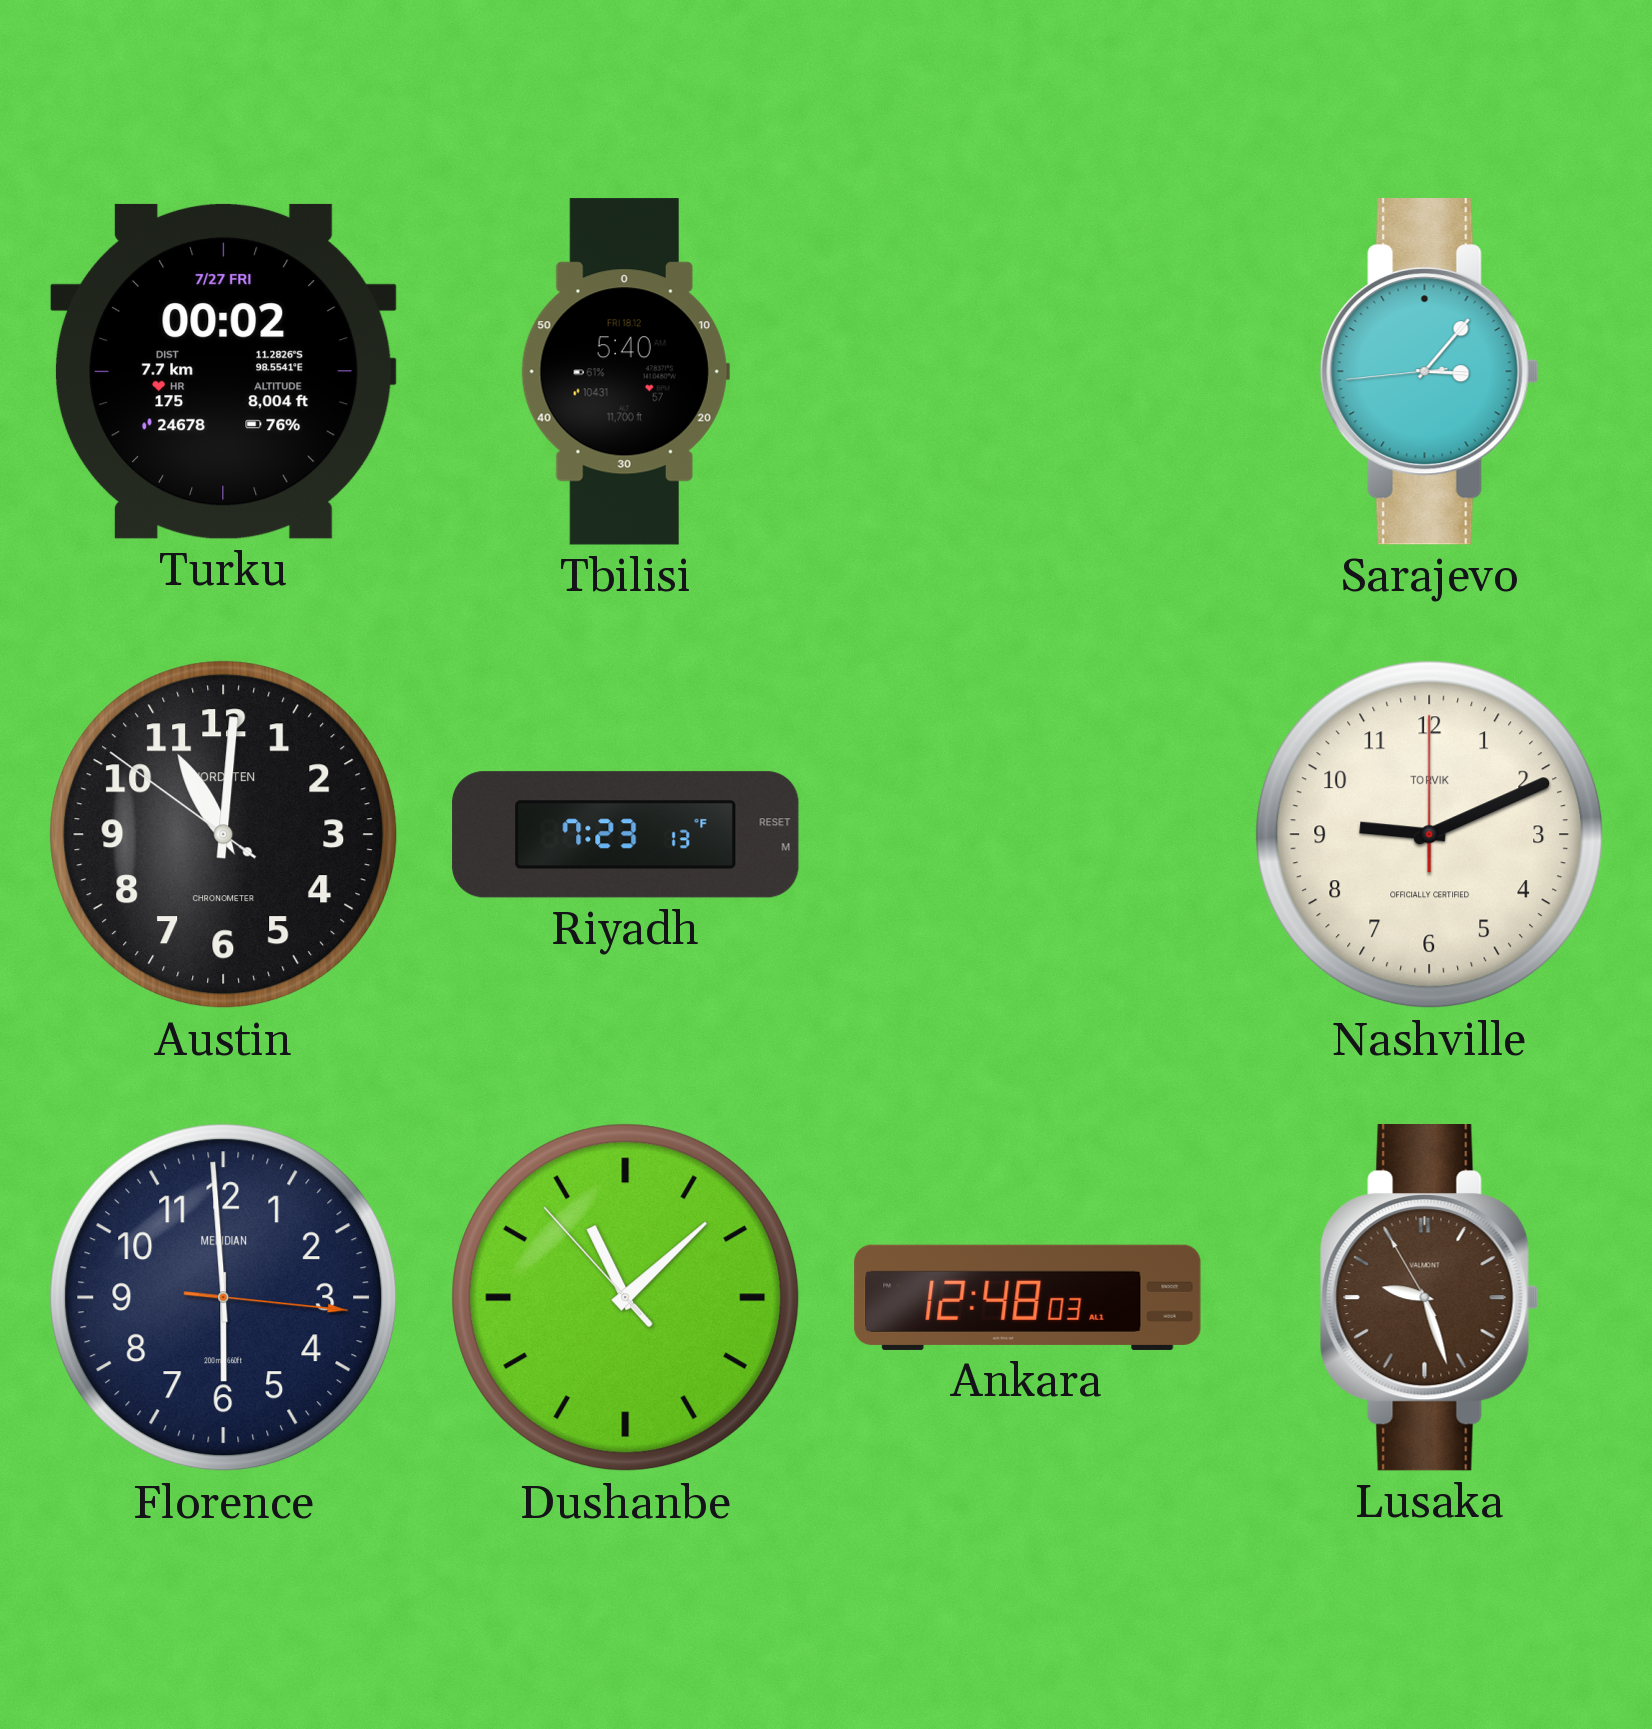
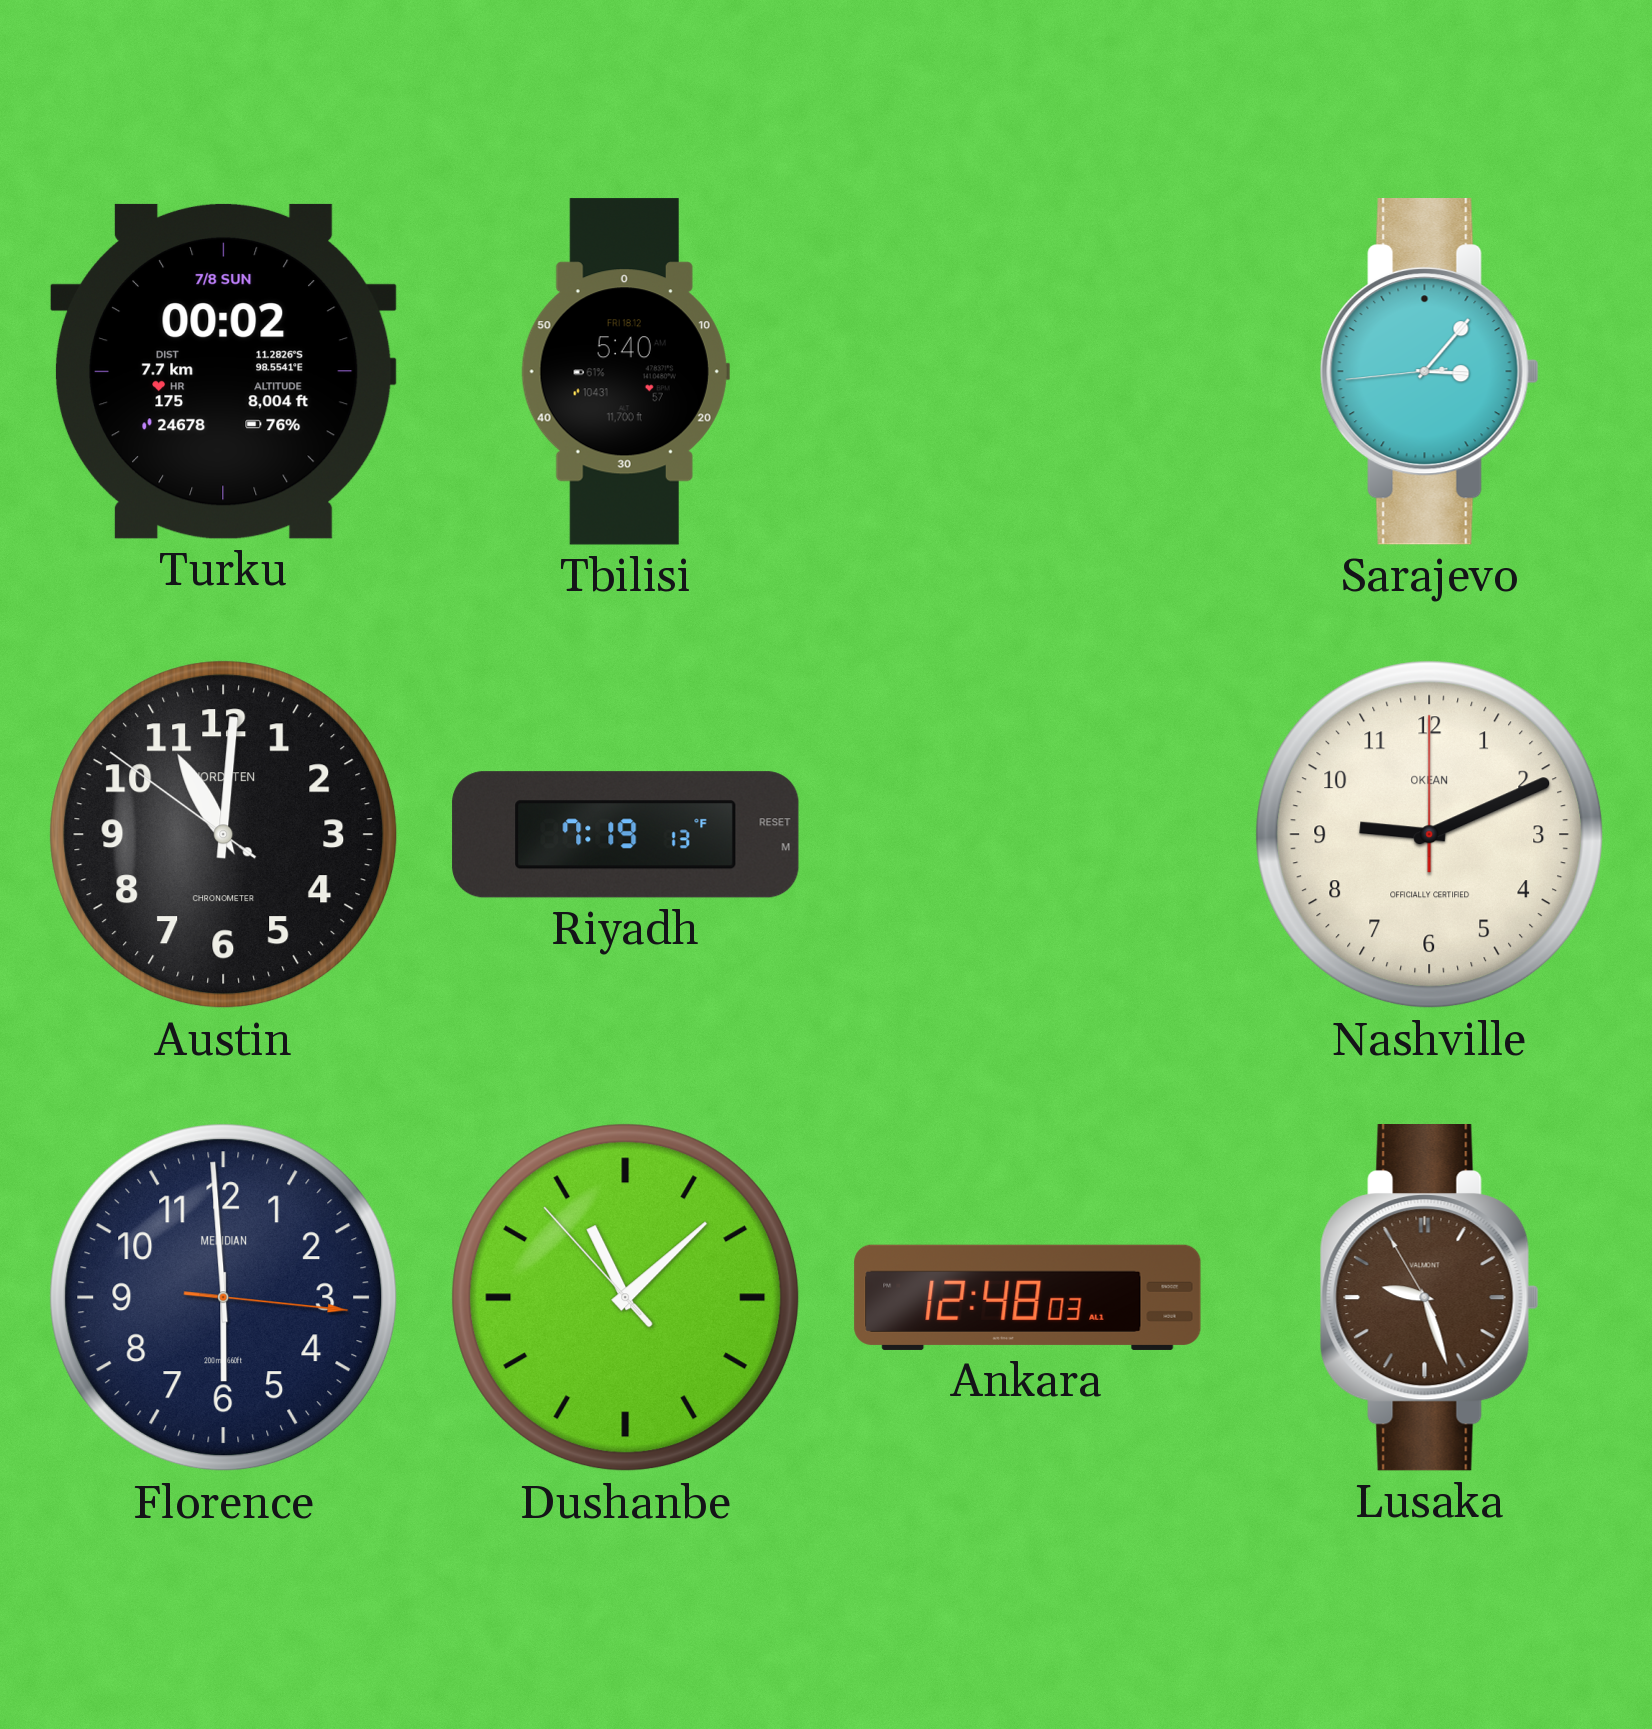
Turku date: 7/27 FRI -> 7/8 SUN
Riyadh: 7:23 -> 7:19
Nashville brand: TORVIK -> OKEAN
